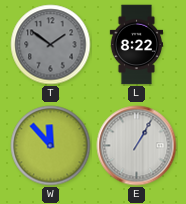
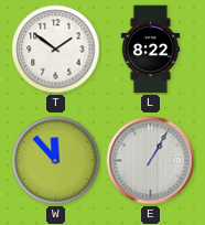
T dial: grey -> white
